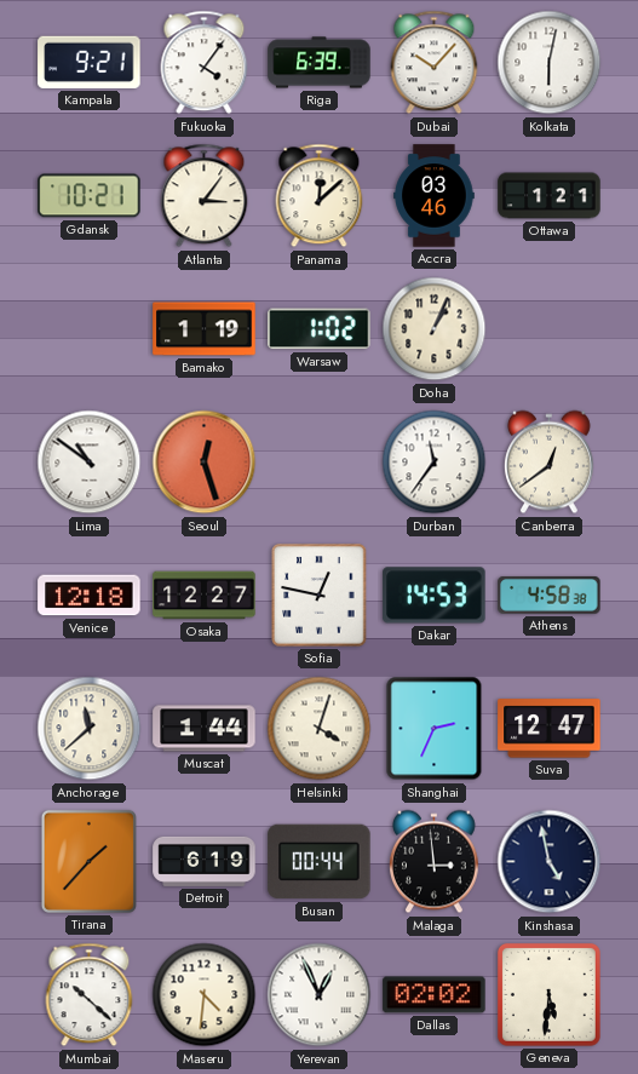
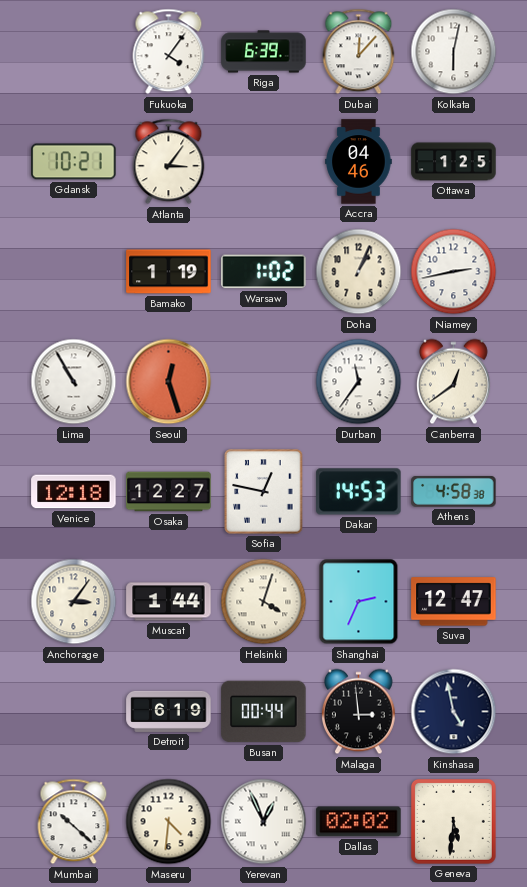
Kampala: 9:21 -> none
Dubai: 10:07 -> 12:07
Panama: 12:08 -> none
Accra: 03:46 -> 04:46
Ottawa: 1:21 -> 1:25
Niamey: none -> 2:43
Lima: 10:51 -> 10:55
Anchorage: 11:38 -> 3:06
Tirana: 1:37 -> none
